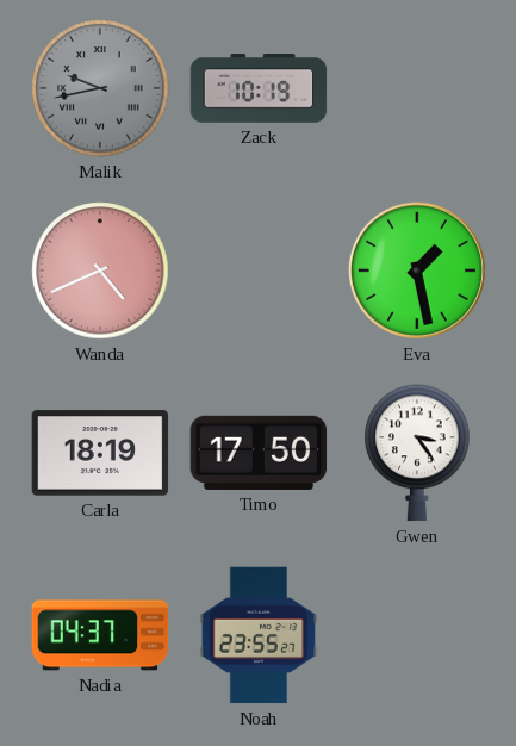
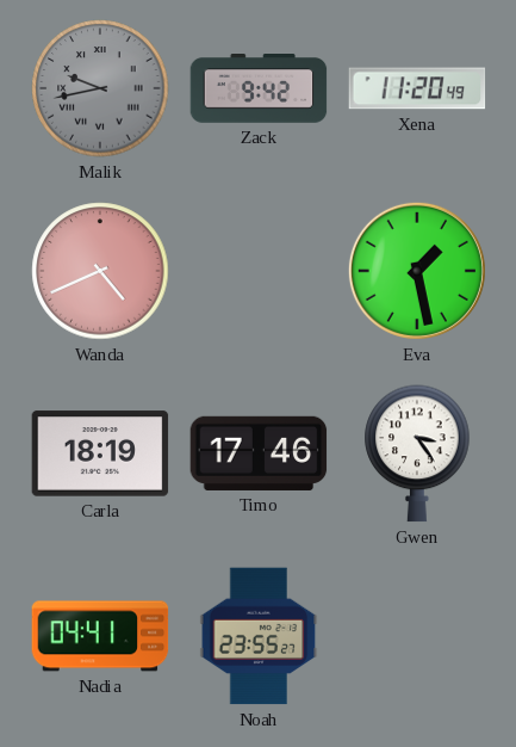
Zack: 10:19 -> 9:42
Xena: none -> 11:20
Timo: 17:50 -> 17:46
Nadia: 04:37 -> 04:41
